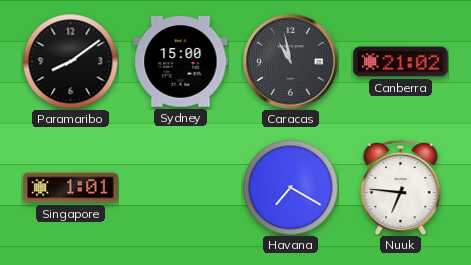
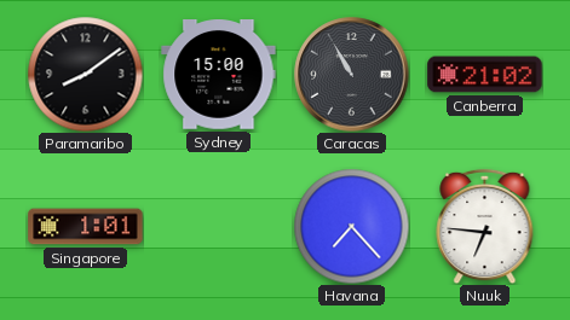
Caracas: 10:58 -> 10:55
Havana: 7:20 -> 7:23
